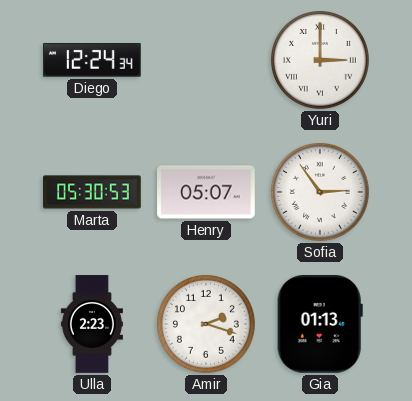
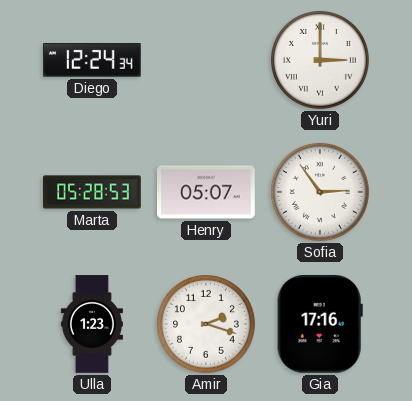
Marta: 05:30 -> 05:28
Ulla: 2:23 -> 1:23
Gia: 01:13 -> 17:16
